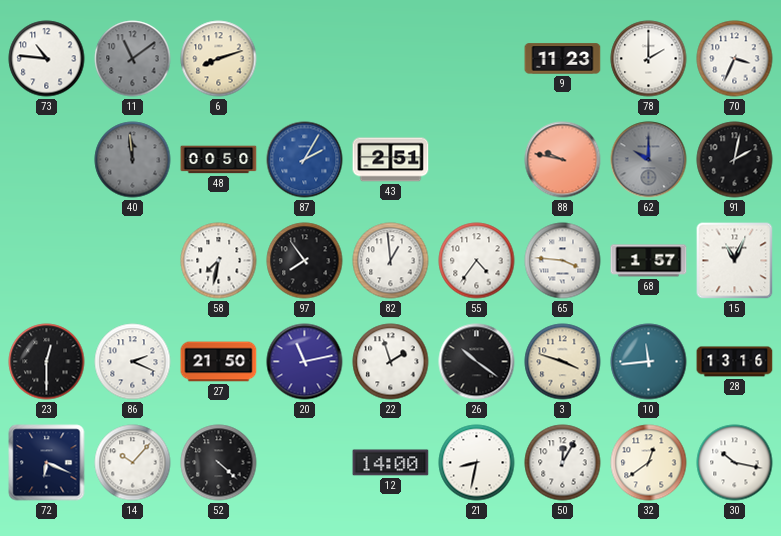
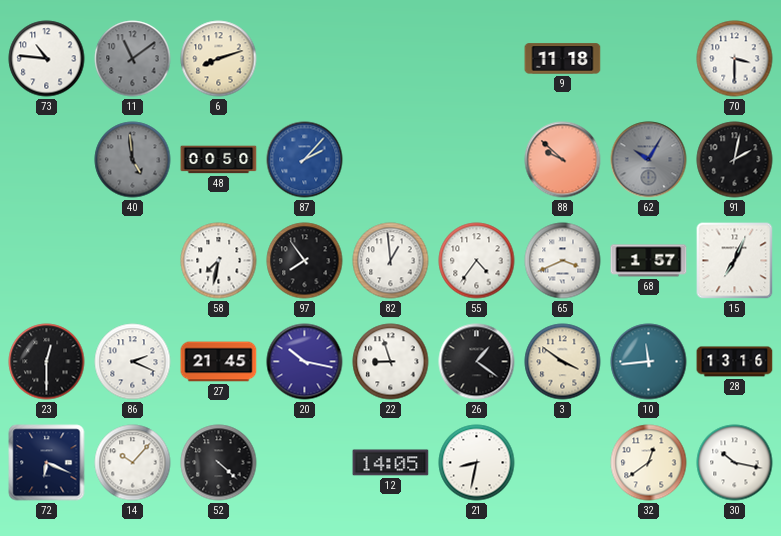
9: 11:23 -> 11:18
78: 2:00 -> none
70: 3:34 -> 3:30
40: 11:59 -> 4:59
87: 2:05 -> 2:07
43: 2:51 -> none
88: 9:47 -> 9:52
62: 10:00 -> 10:05
65: 3:46 -> 3:41
15: 11:04 -> 7:04
27: 21:50 -> 21:45
20: 11:13 -> 10:17
22: 1:57 -> 8:57
26: 10:21 -> 1:21
3: 3:48 -> 3:51
12: 14:00 -> 14:05
50: 12:05 -> none
